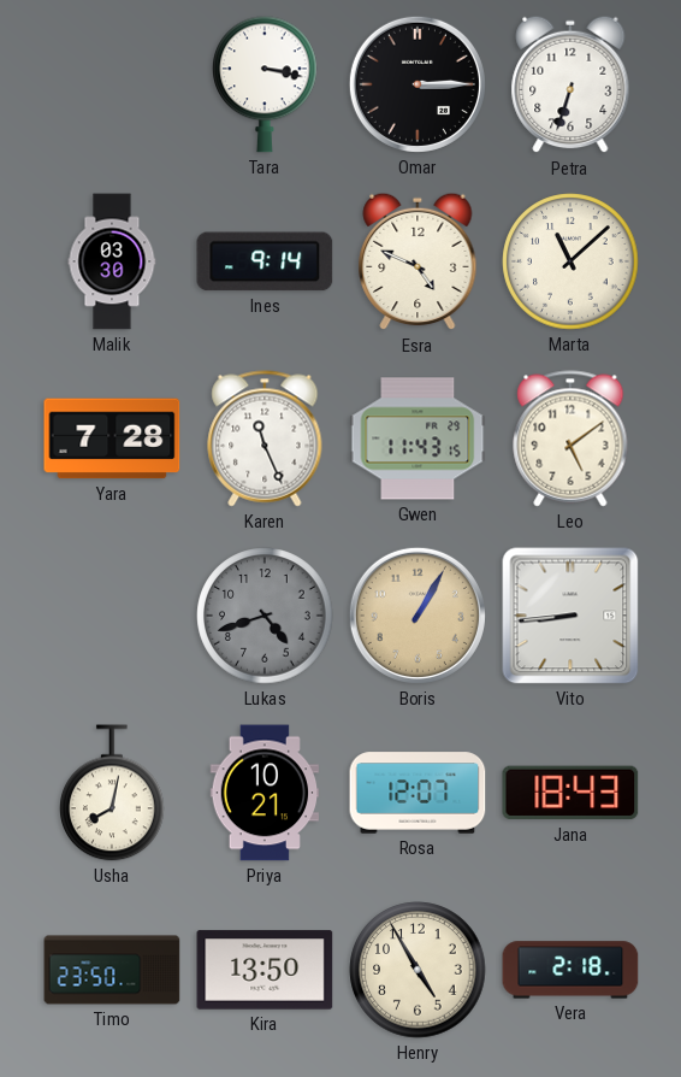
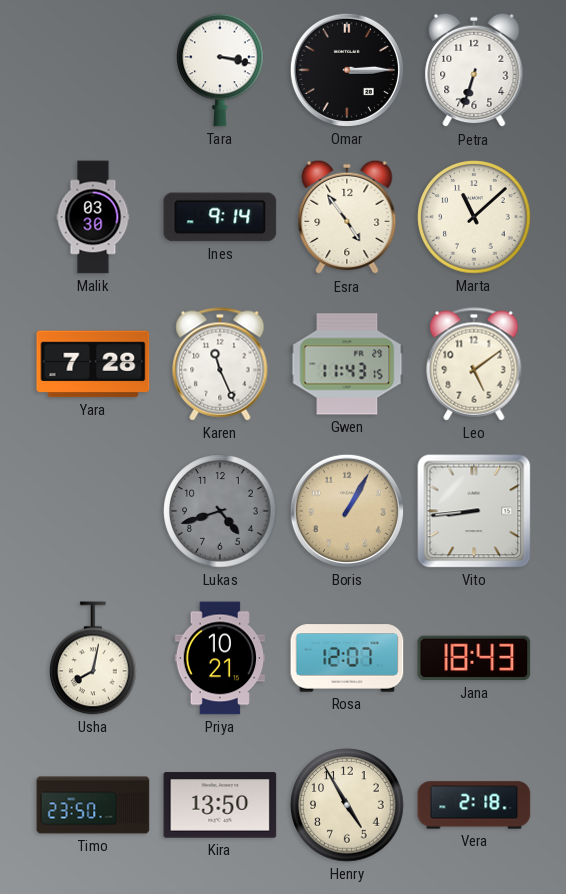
Esra: 4:49 -> 4:54
